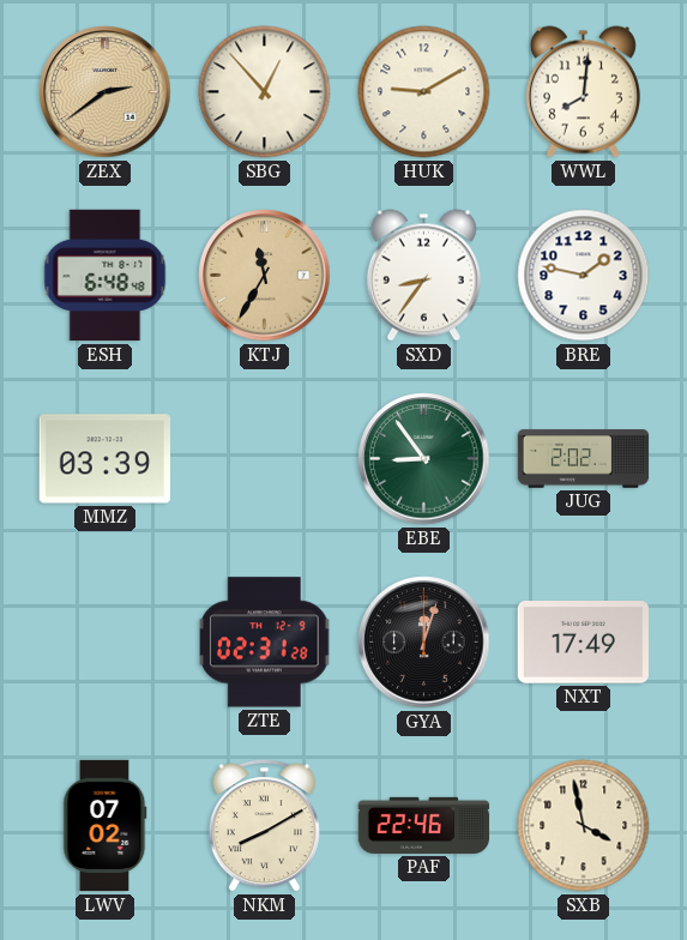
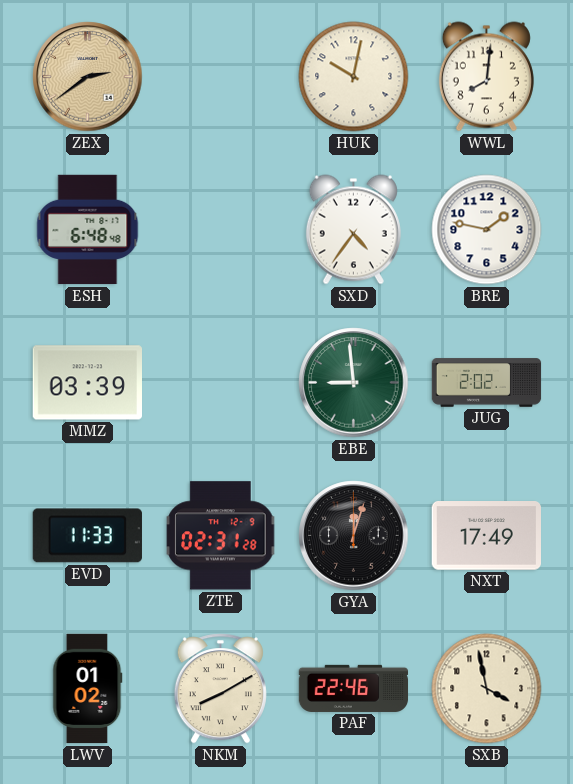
SBG: 12:53 -> none
HUK: 9:10 -> 10:02
KTJ: 11:35 -> none
SXD: 8:36 -> 4:36
EBE: 8:54 -> 8:59
EVD: none -> 11:33
LWV: 07:02 -> 01:02
